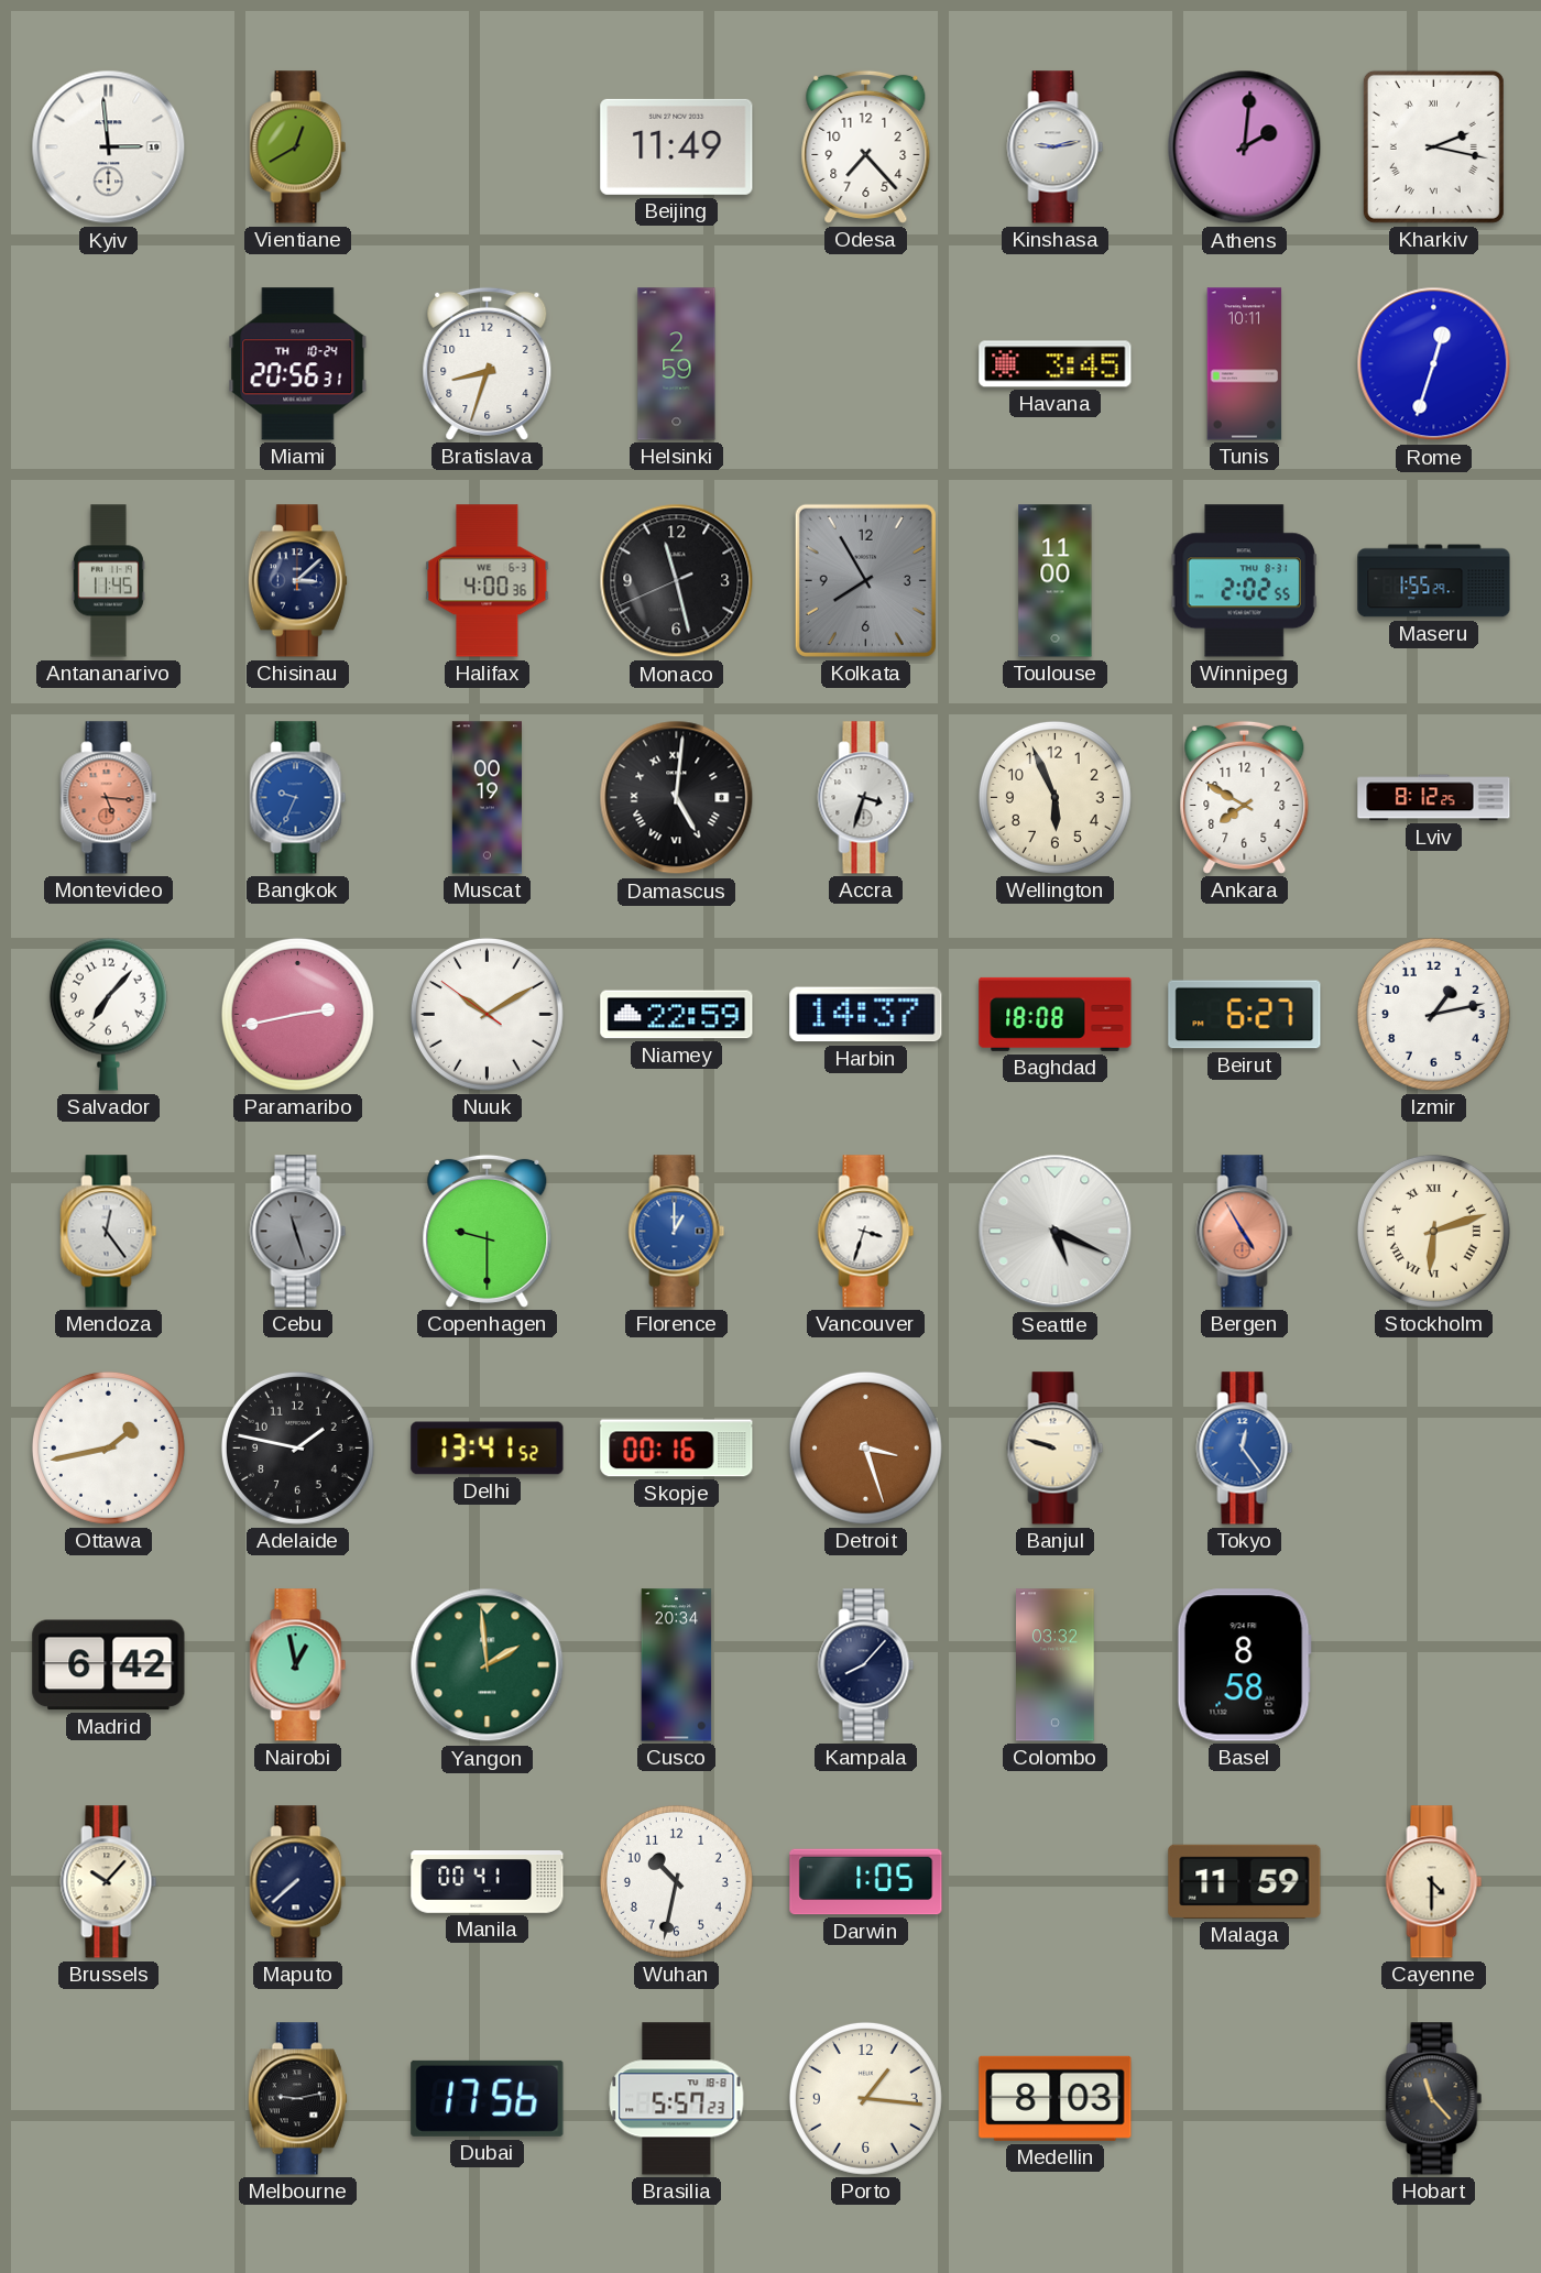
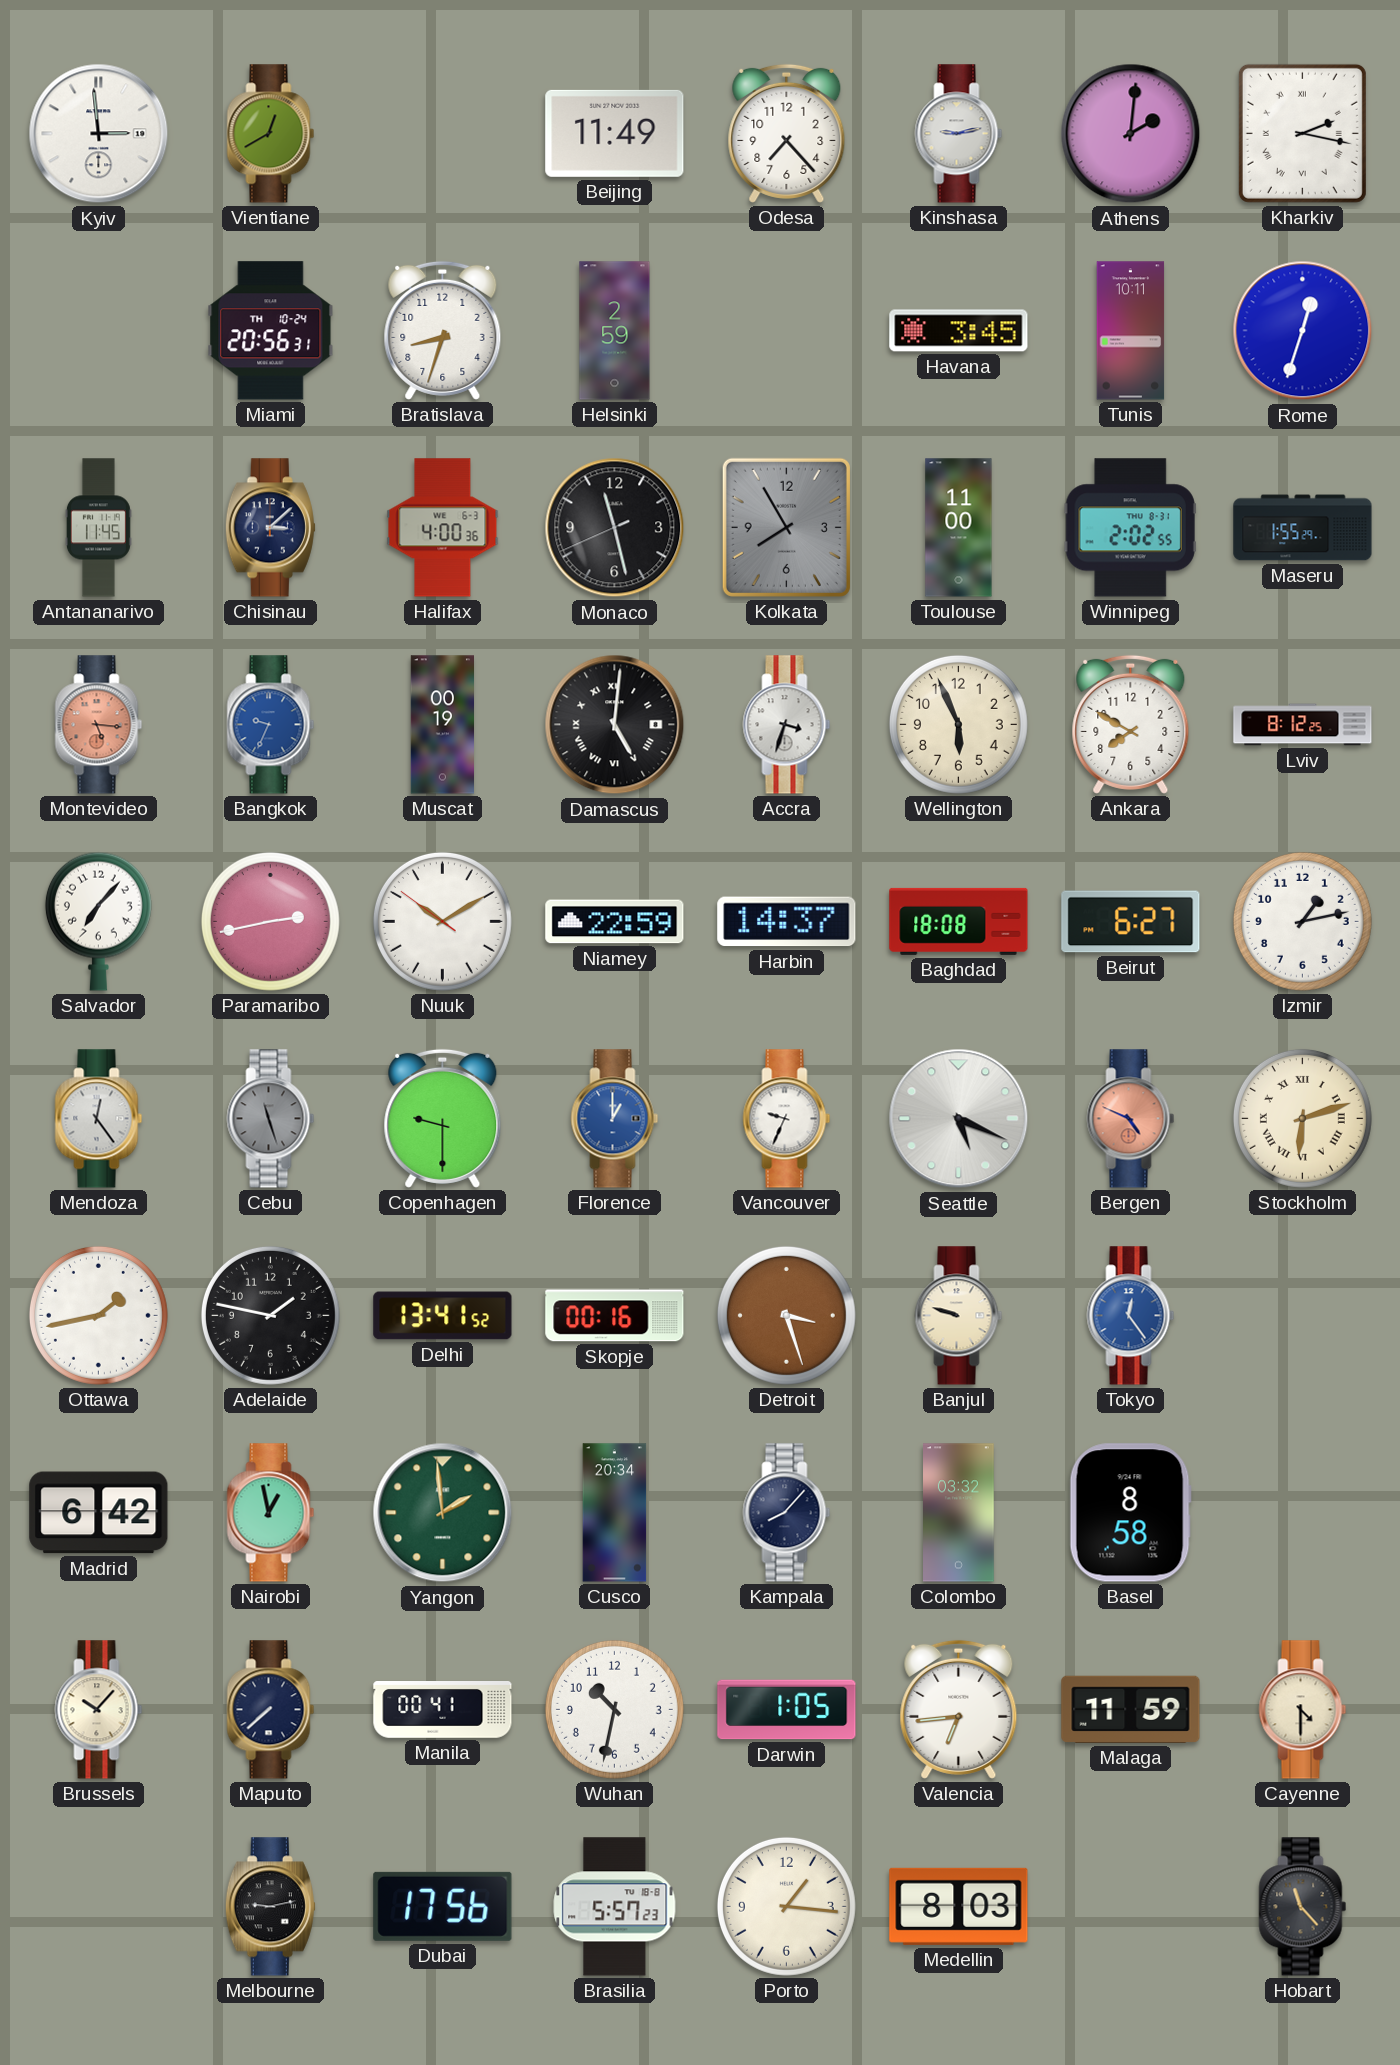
Vancouver: 3:33 -> 9:34
Bergen: 4:55 -> 4:49
Valencia: none -> 6:44
